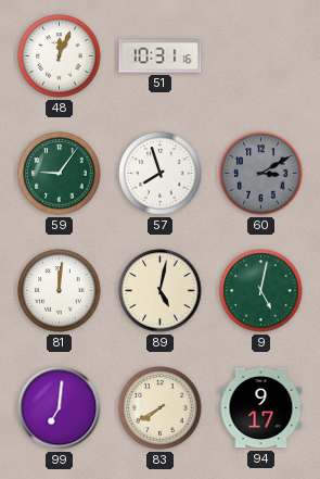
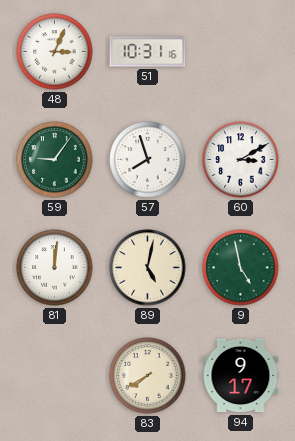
48: 12:04 -> 3:04
60 dial: grey -> white
9: 5:02 -> 4:58
99: 7:01 -> none
